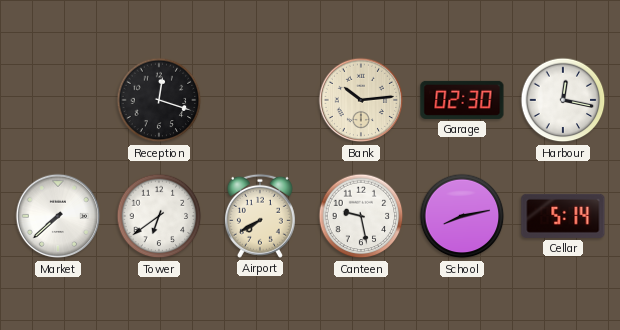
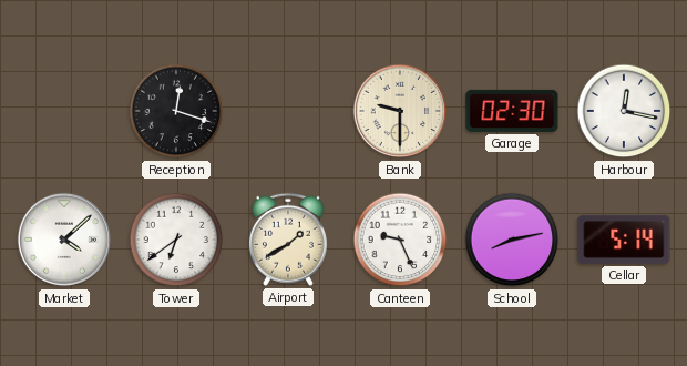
Bank: 10:14 -> 9:30
Market: 7:38 -> 4:08
Airport: 7:40 -> 1:40
Canteen: 9:28 -> 9:26
